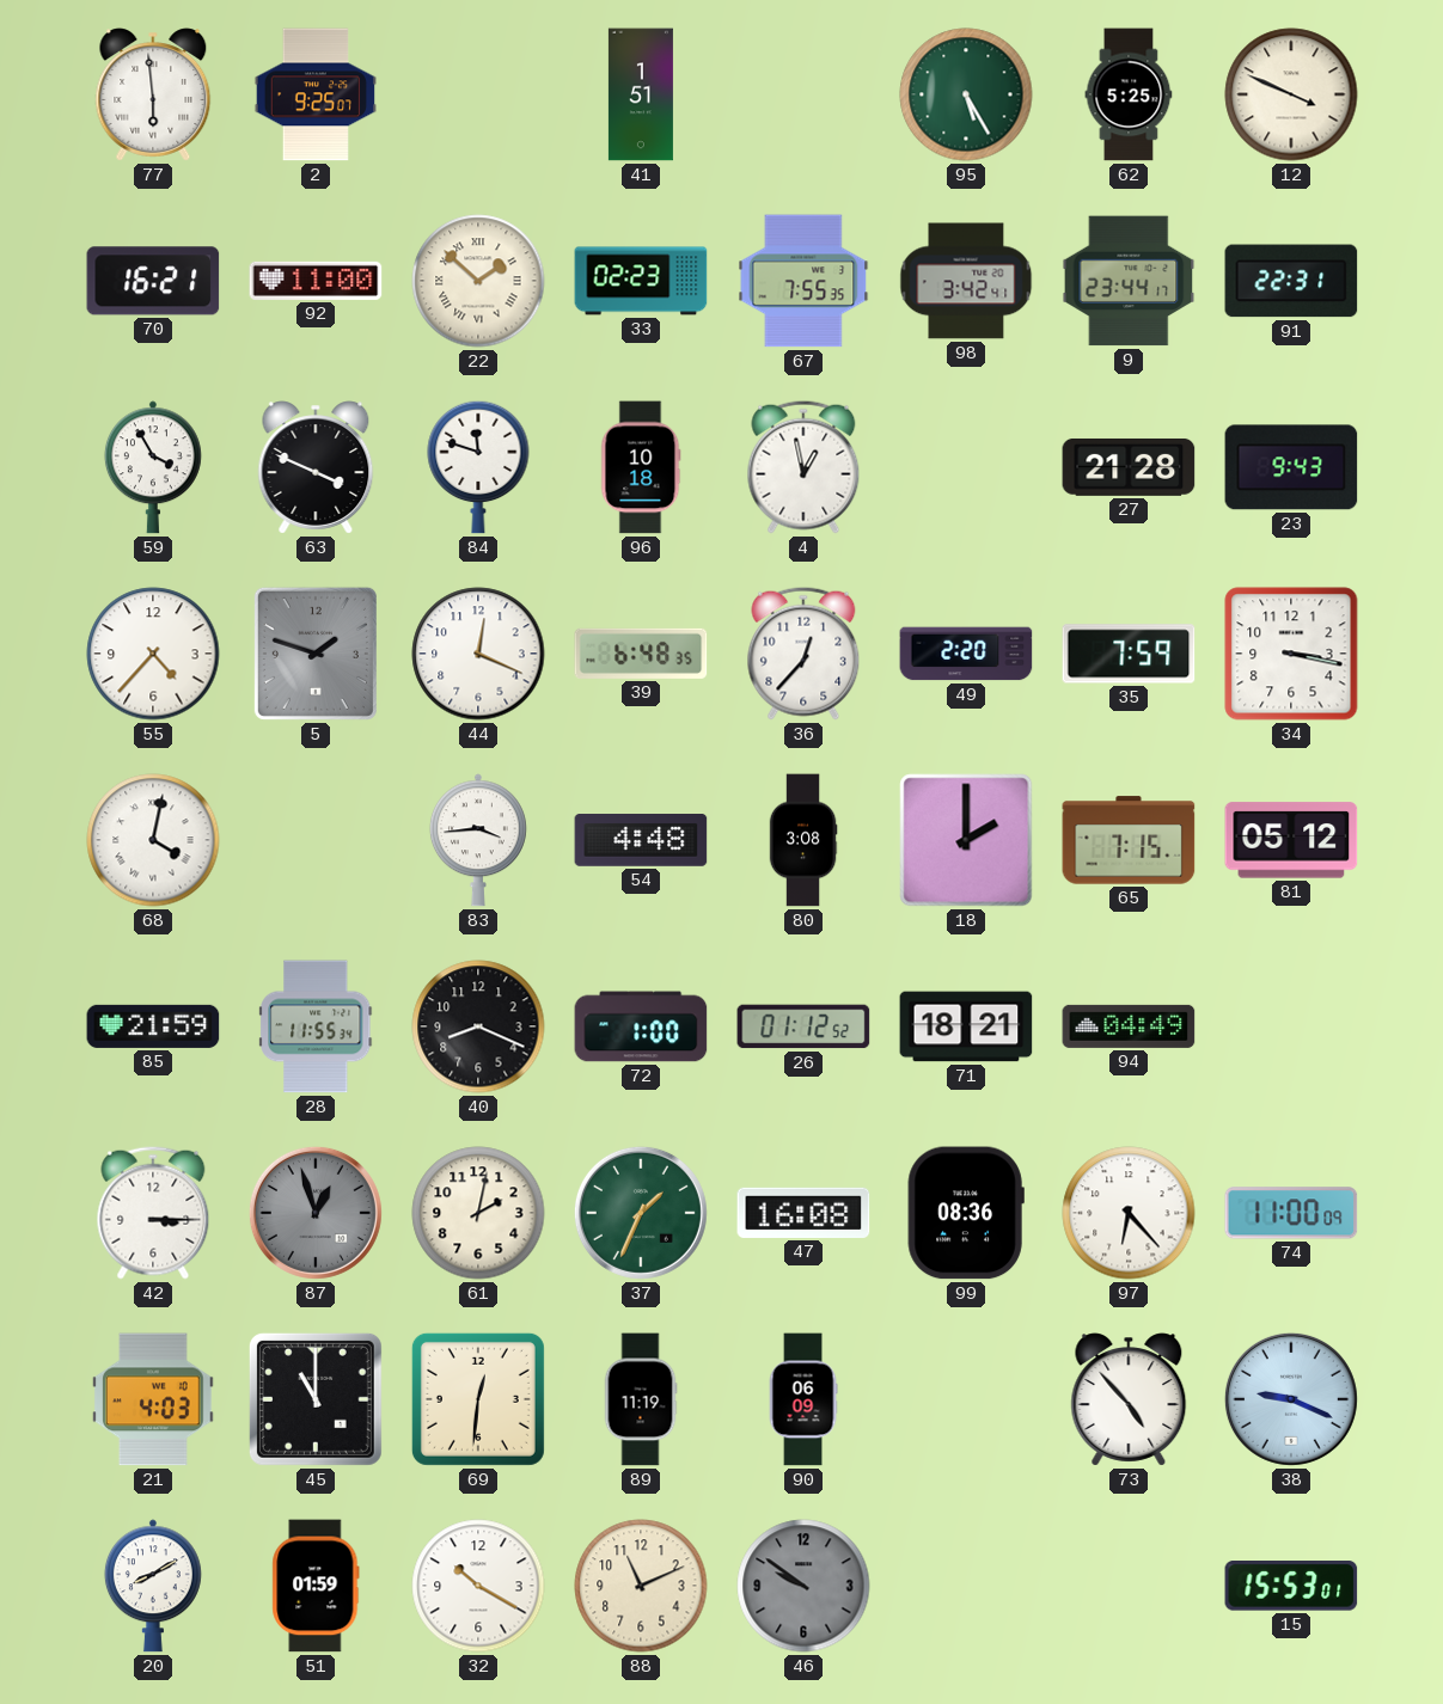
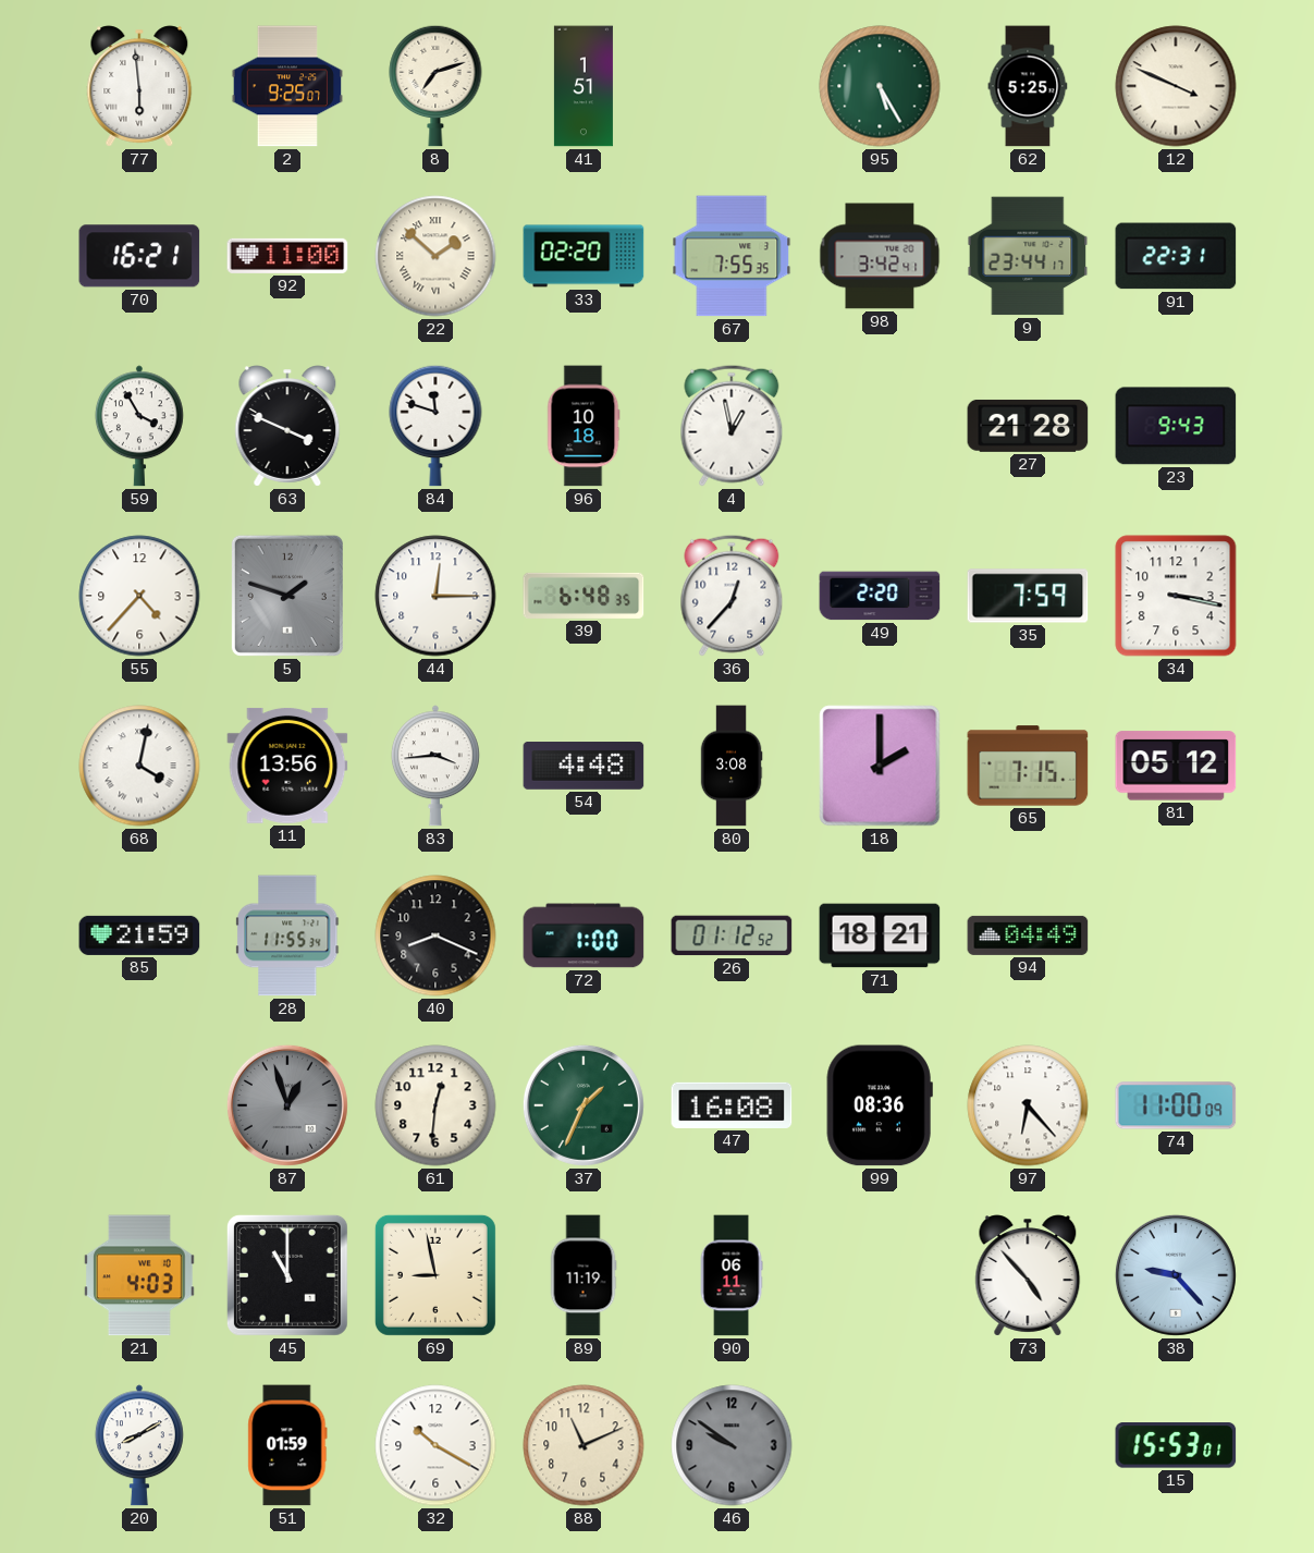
8: none -> 7:12
33: 02:23 -> 02:20
44: 12:19 -> 12:15
11: none -> 13:56
42: 3:15 -> none
61: 2:02 -> 12:31
69: 12:31 -> 8:58
90: 06:09 -> 06:11
38: 9:19 -> 9:23
